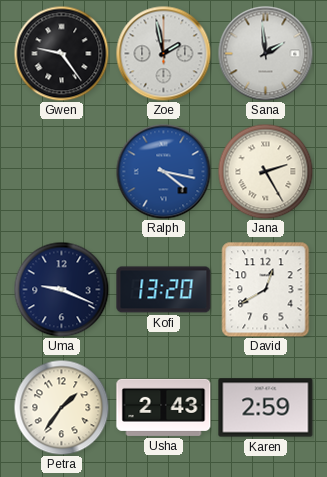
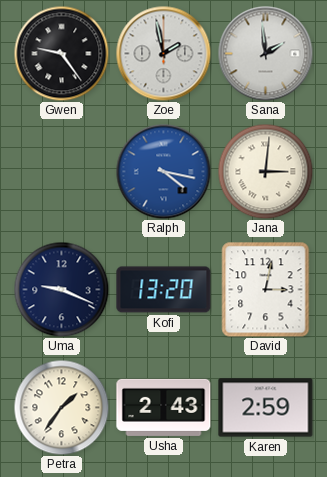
Jana: 2:25 -> 3:01
David: 12:40 -> 3:02
